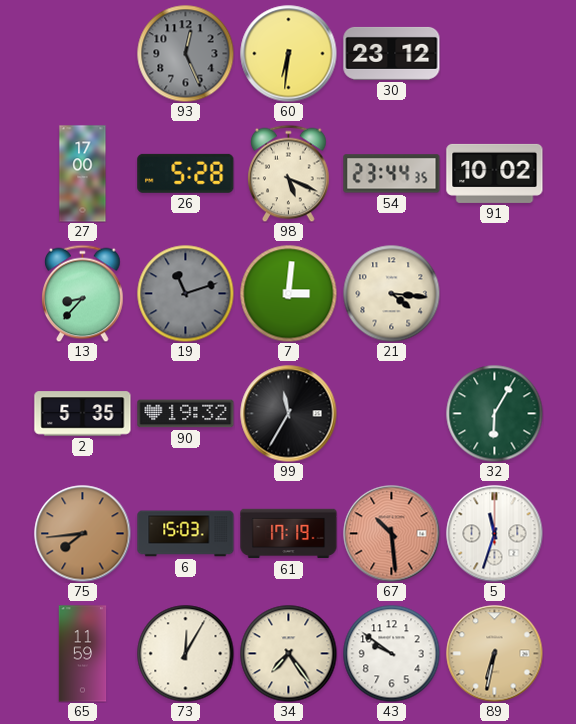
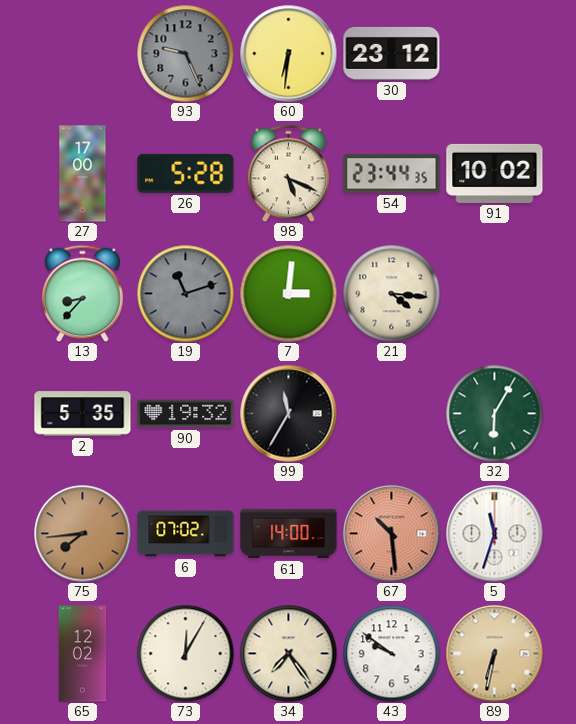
93: 12:26 -> 9:26
6: 15:03 -> 07:02
61: 17:19 -> 14:00
65: 11:59 -> 12:02
